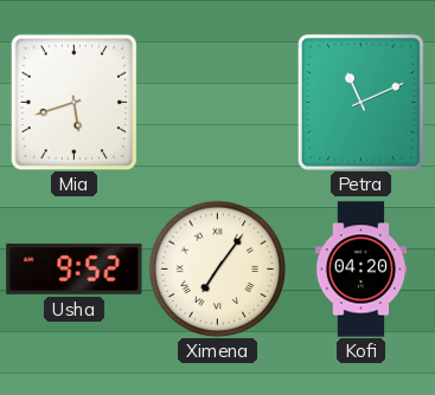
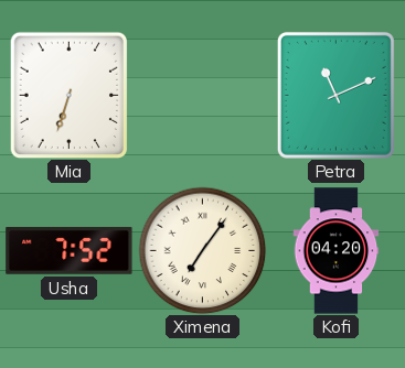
Mia: 5:42 -> 6:33
Usha: 9:52 -> 7:52
